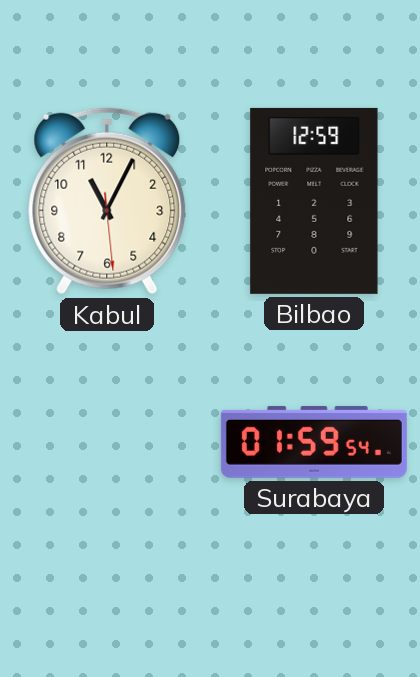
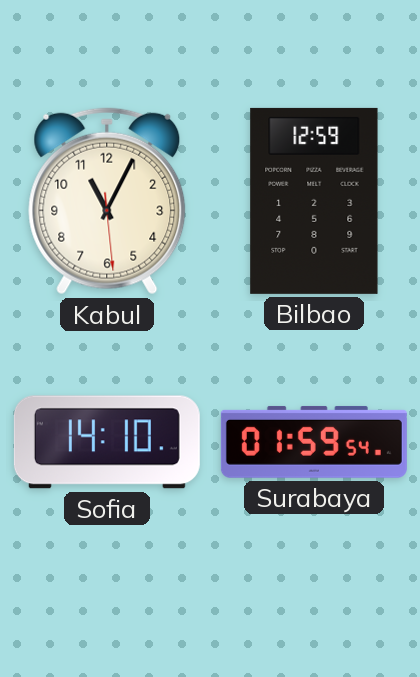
Sofia: none -> 14:10
